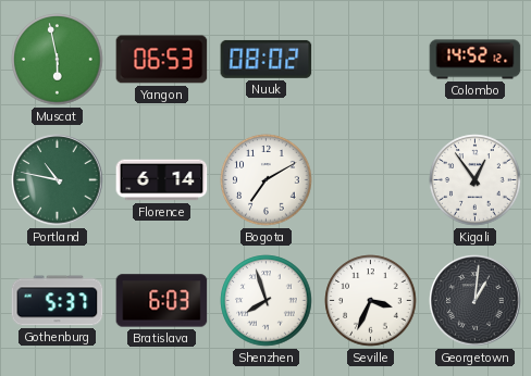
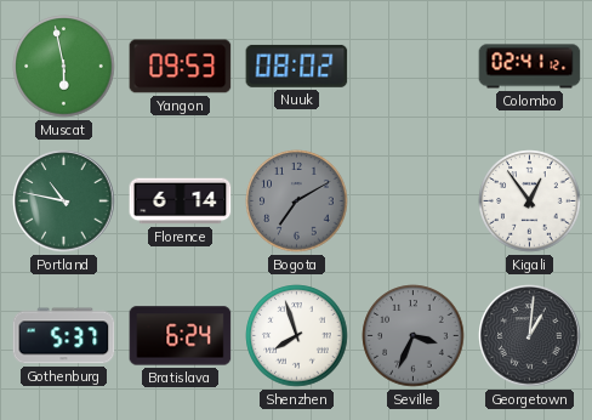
Yangon: 06:53 -> 09:53
Colombo: 14:52 -> 02:41
Bogota dial: white -> grey
Bratislava: 6:03 -> 6:24
Seville dial: white -> grey
